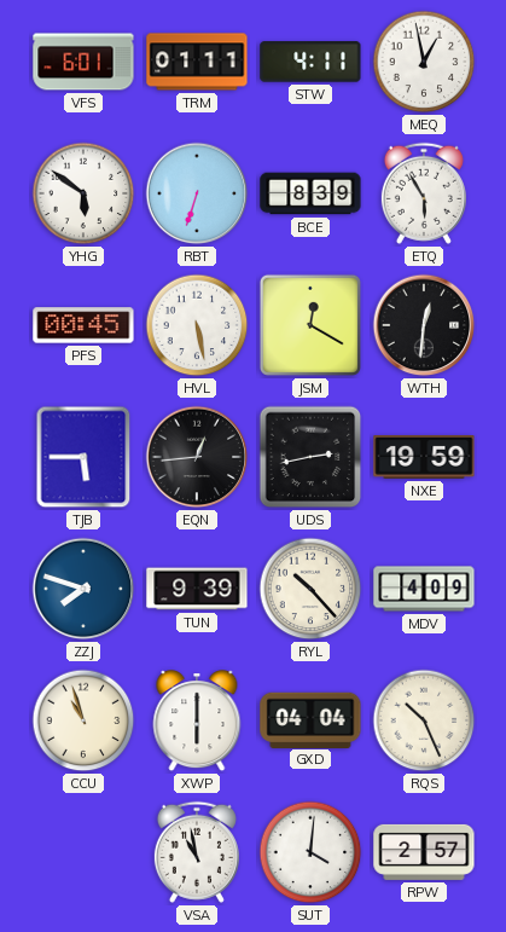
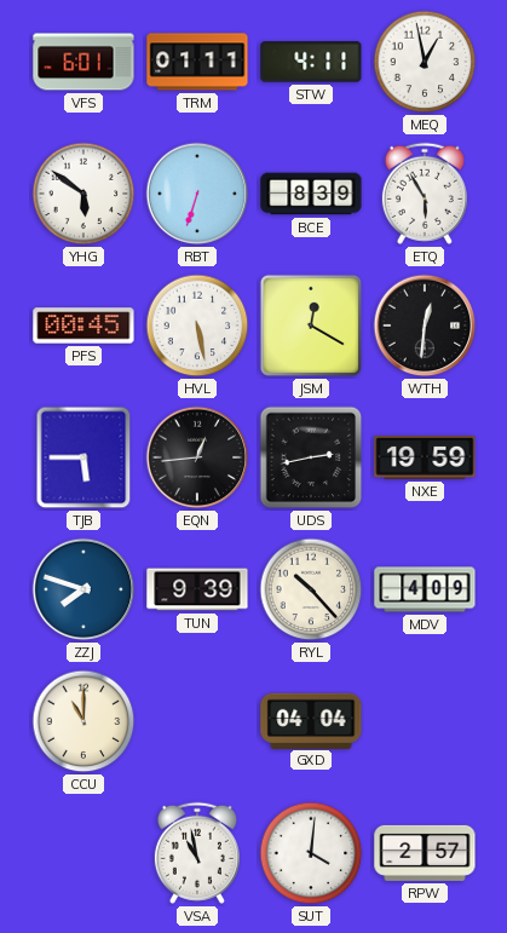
CCU: 10:57 -> 11:00
XWP: 6:00 -> none
RQS: 10:26 -> none
